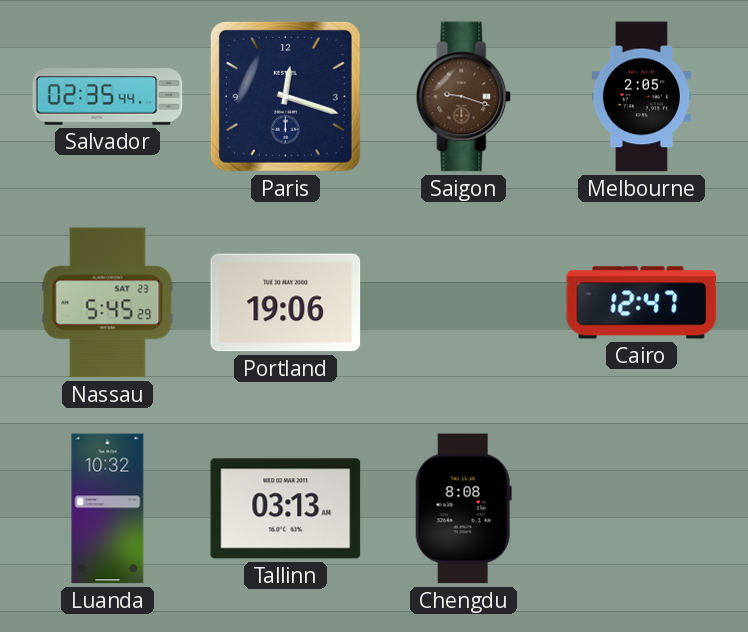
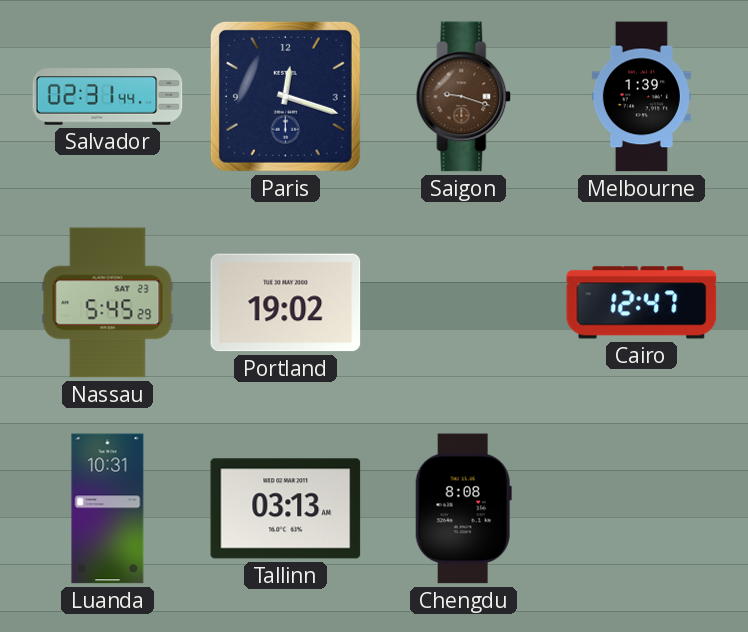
Salvador: 02:35 -> 02:31
Melbourne: 2:05 -> 1:39
Portland: 19:06 -> 19:02
Luanda: 10:32 -> 10:31
